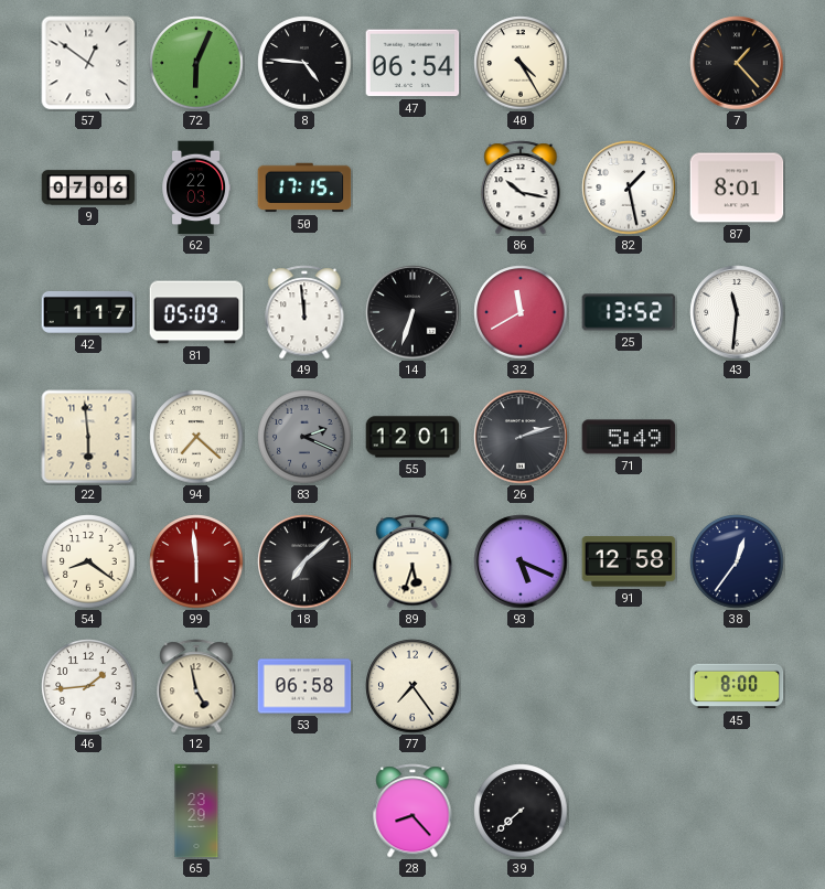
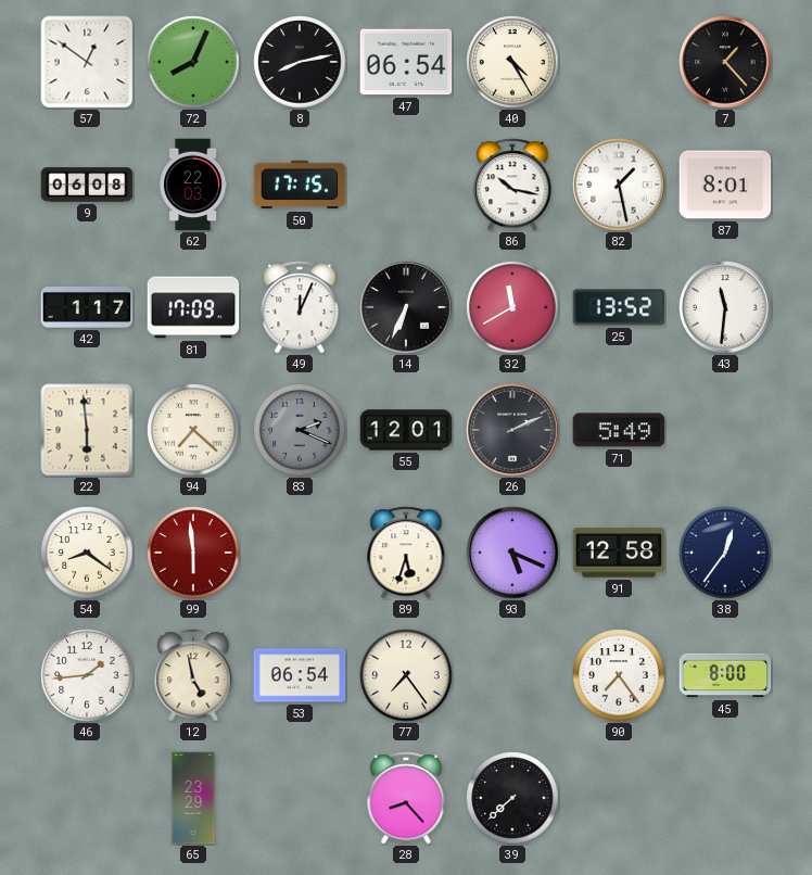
72: 6:04 -> 8:04
8: 4:46 -> 8:13
9: 07:06 -> 06:08
81: 05:09 -> 17:09
49: 11:59 -> 12:04
14: 6:33 -> 6:34
26: 2:12 -> 2:11
18: 7:08 -> none
53: 06:58 -> 06:54
90: none -> 7:24
